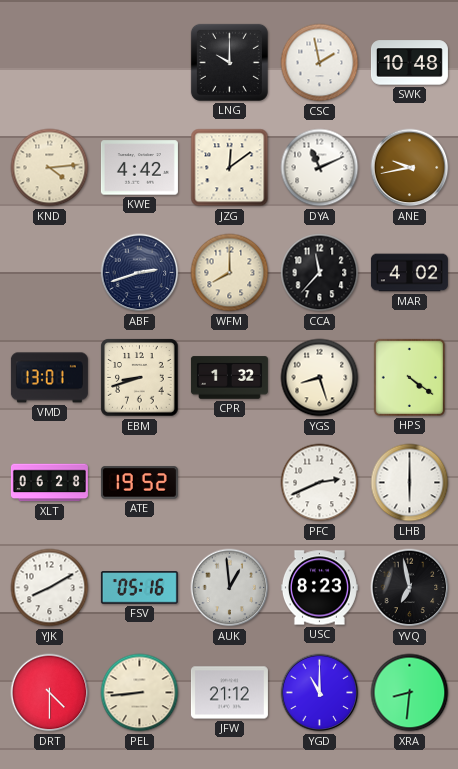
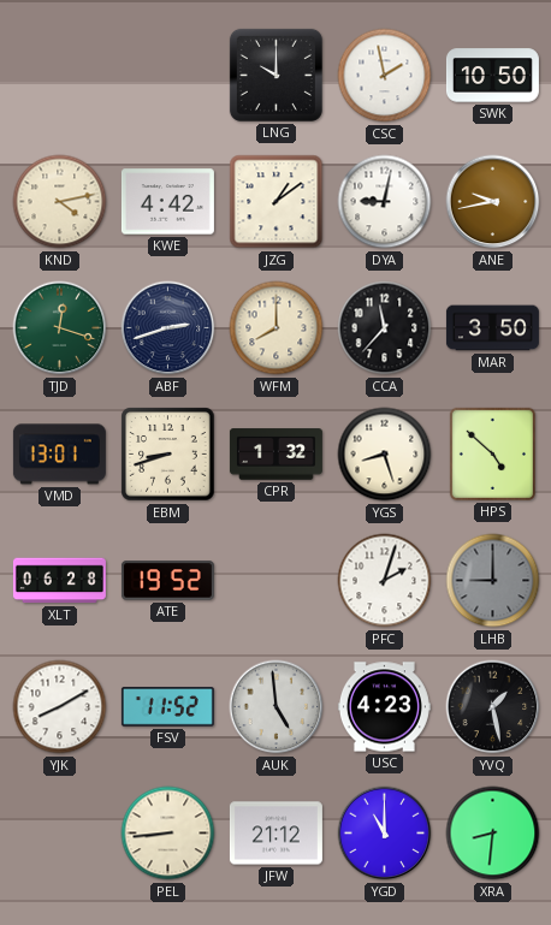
SWK: 10:48 -> 10:50
KND: 4:14 -> 4:13
JZG: 12:09 -> 1:09
DYA: 11:11 -> 9:02
TJD: none -> 12:18
MAR: 4:02 -> 3:50
HPS: 4:21 -> 4:52
PFC: 2:41 -> 2:03
LHB: 6:00 -> 9:00
LHB dial: white -> grey
FSV: 05:16 -> 11:52
AUK: 12:59 -> 4:59
USC: 8:23 -> 4:23
YVQ: 6:58 -> 1:28
DRT: 4:30 -> none
